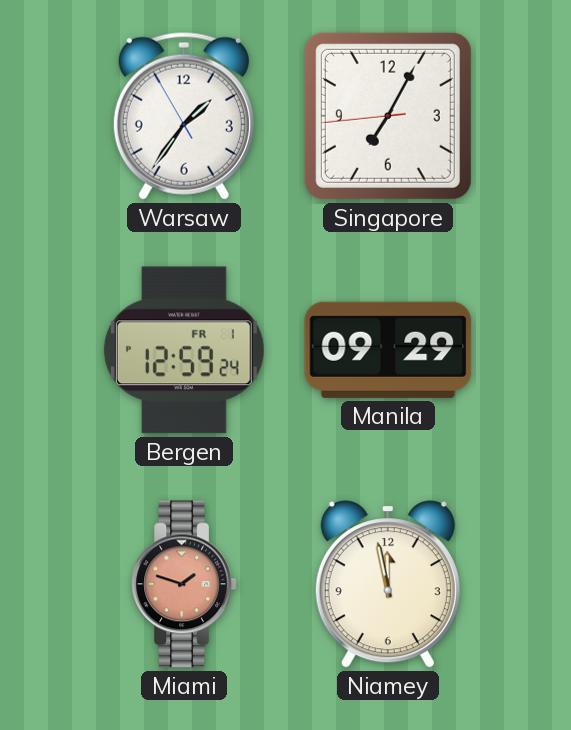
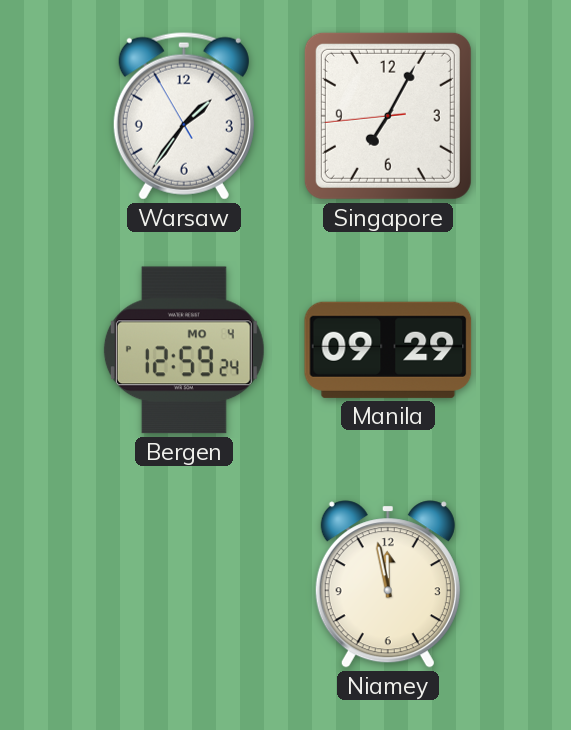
Bergen date: FR 1 -> MO 4
Miami: 1:48 -> none
